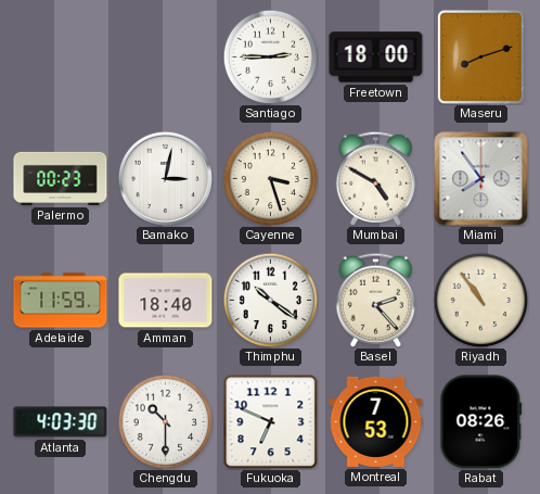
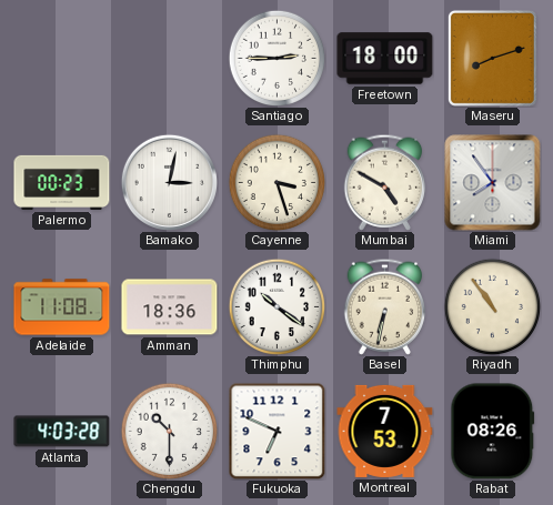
Adelaide: 11:59 -> 11:08
Amman: 18:40 -> 18:36
Basel: 2:23 -> 6:32
Atlanta: 4:03:30 -> 4:03:28
